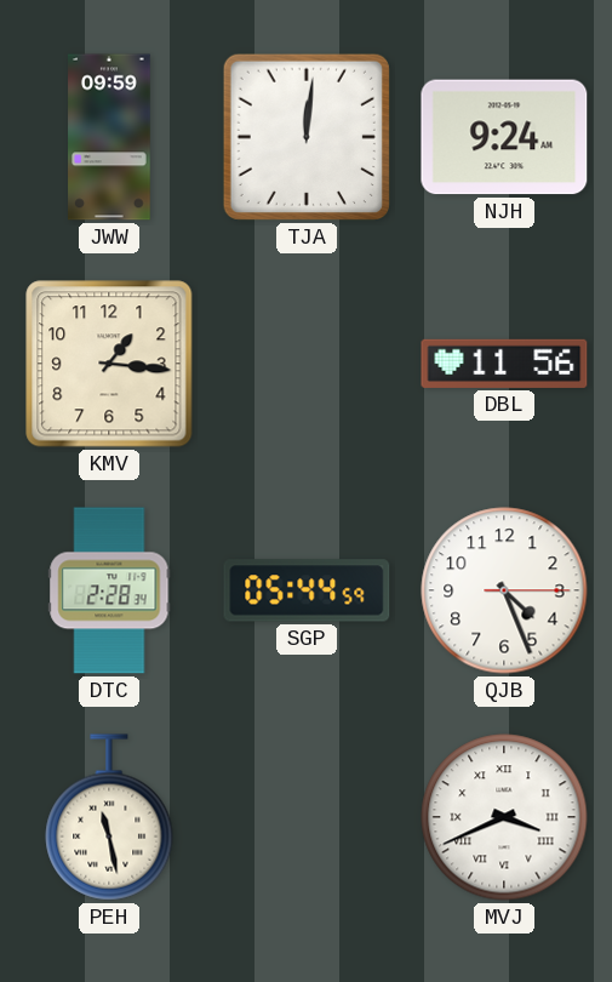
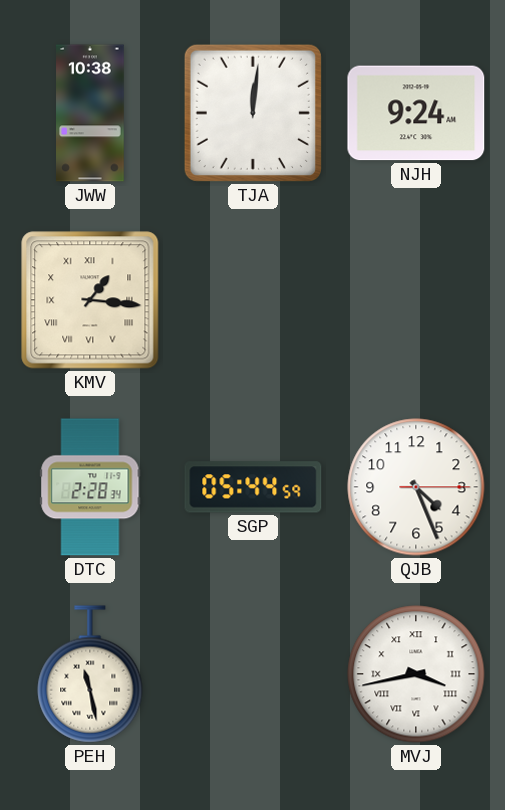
JWW: 09:59 -> 10:38
KMV numerals: Arabic -> Roman
DBL: 11:56 -> none
MVJ: 3:41 -> 3:43
